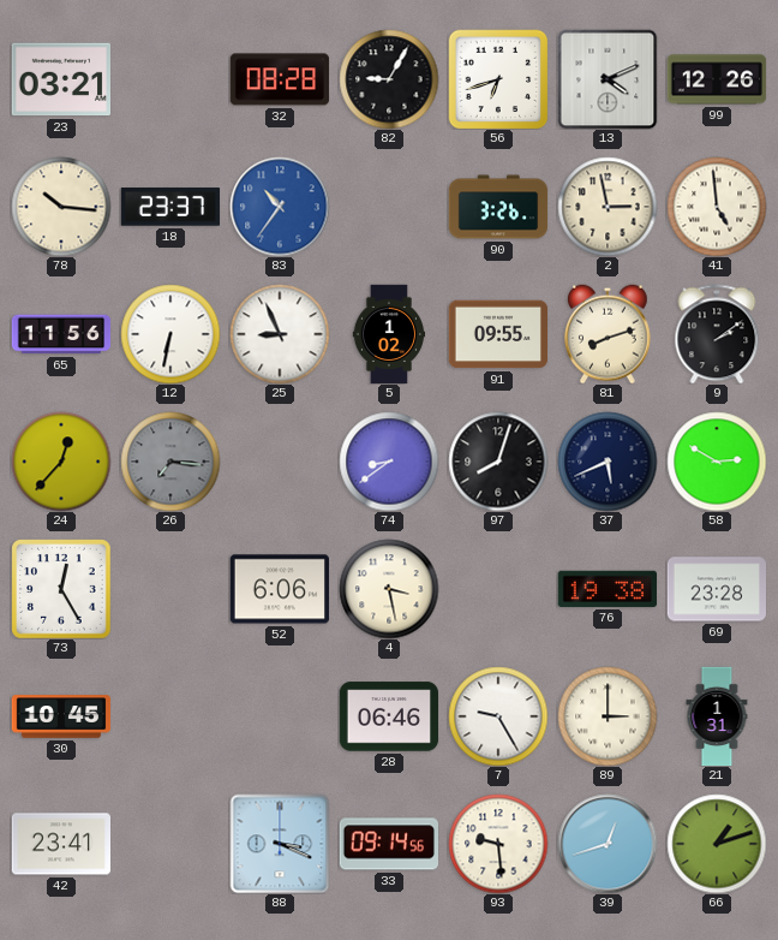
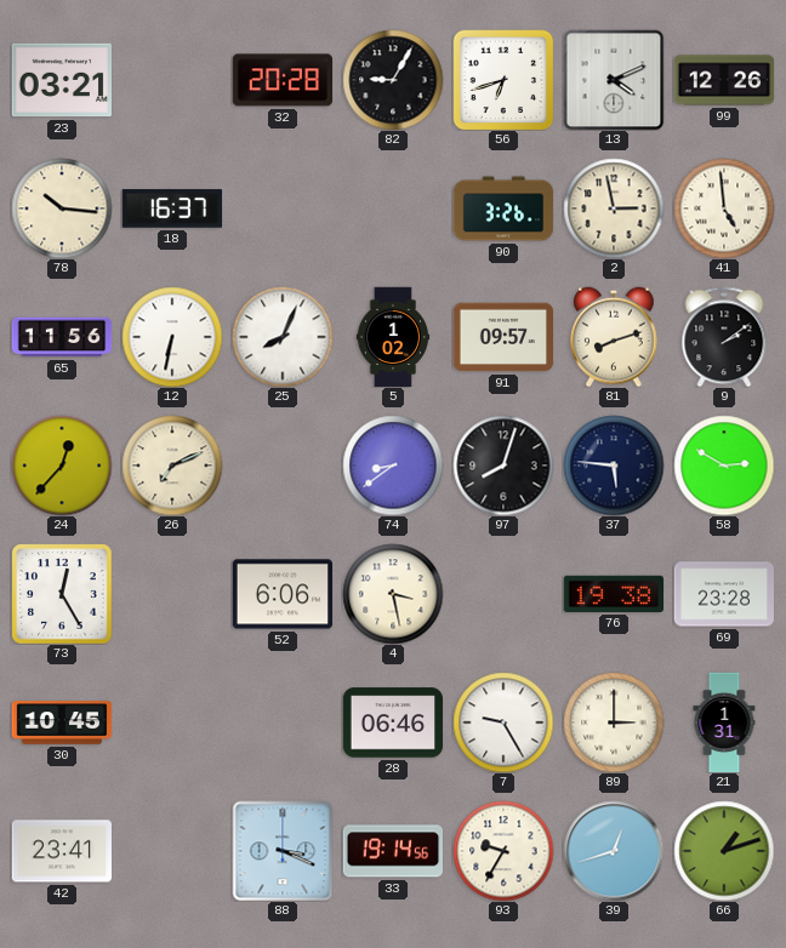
32: 08:28 -> 20:28
18: 23:37 -> 16:37
83: 10:36 -> none
25: 8:56 -> 8:04
91: 09:55 -> 09:57
26: 7:16 -> 7:11
26 dial: grey -> cream
37: 5:41 -> 5:46
33: 09:14 -> 19:14
93: 9:29 -> 9:35
